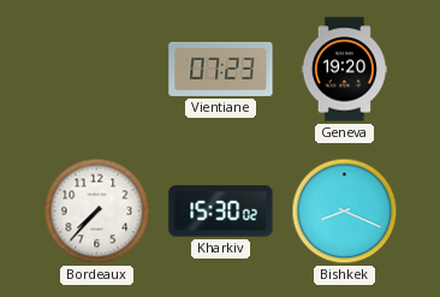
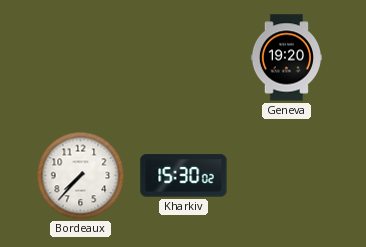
Vientiane: 07:23 -> none
Bishkek: 8:19 -> none
